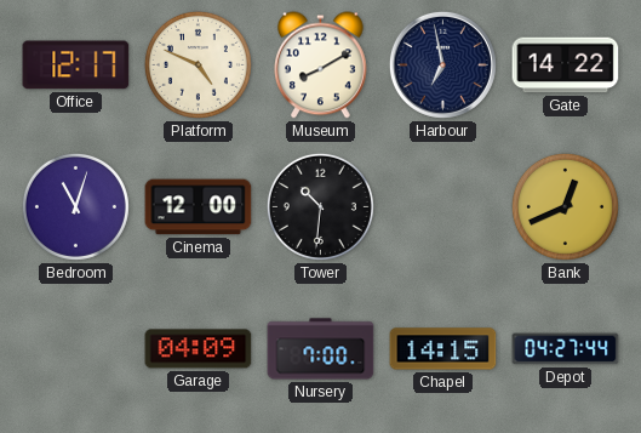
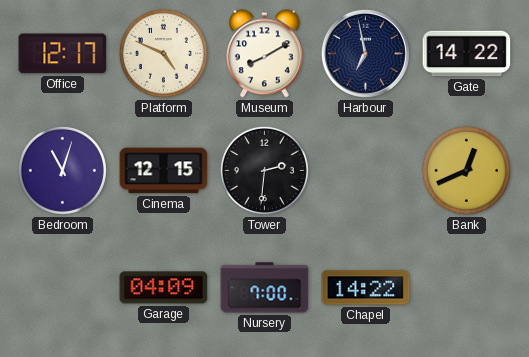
Cinema: 12:00 -> 12:15
Tower: 10:31 -> 2:31
Chapel: 14:15 -> 14:22
Depot: 04:27 -> none
